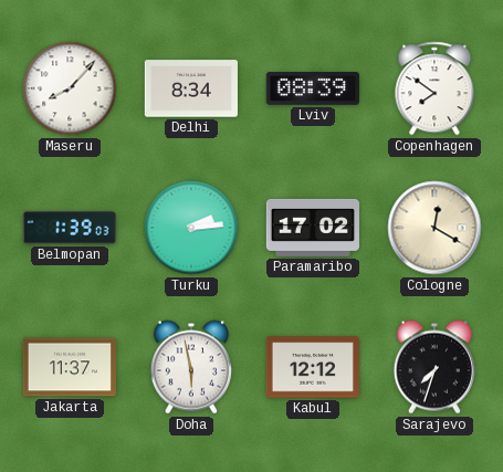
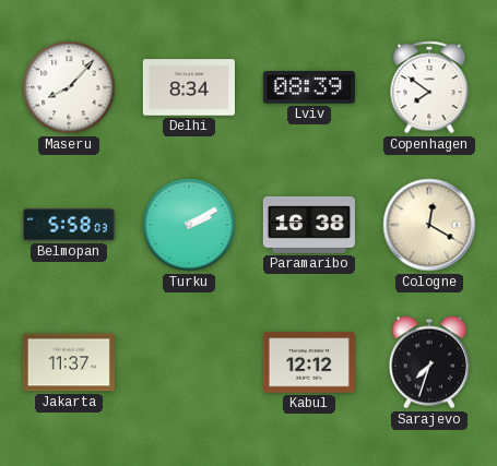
Belmopan: 1:39 -> 5:58
Turku: 2:14 -> 2:10
Paramaribo: 17:02 -> 16:38
Doha: 5:58 -> none
